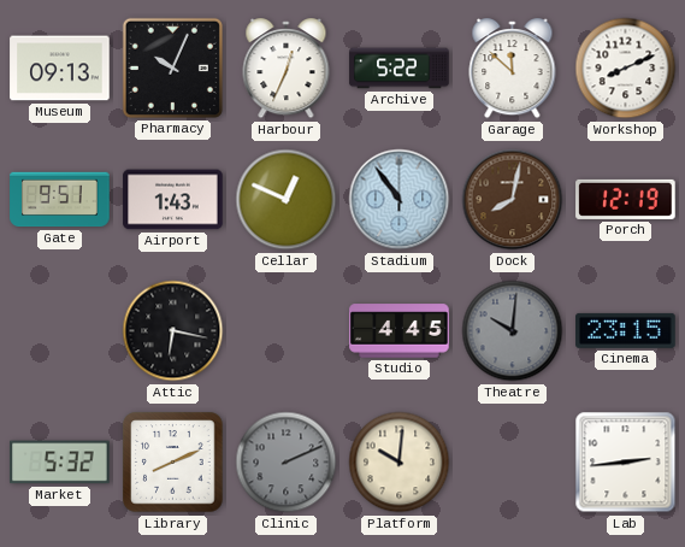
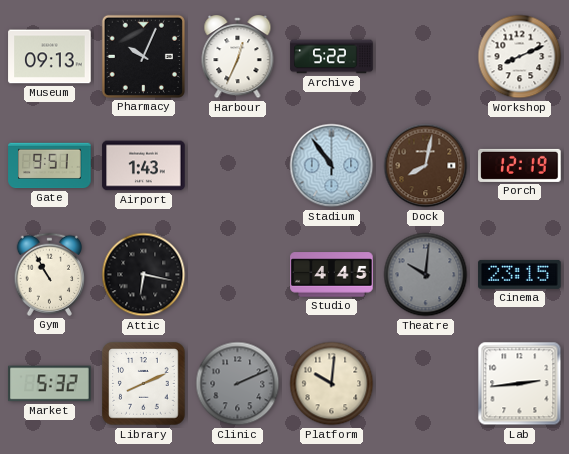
Garage: 11:52 -> none
Cellar: 12:49 -> none
Gym: none -> 10:55
